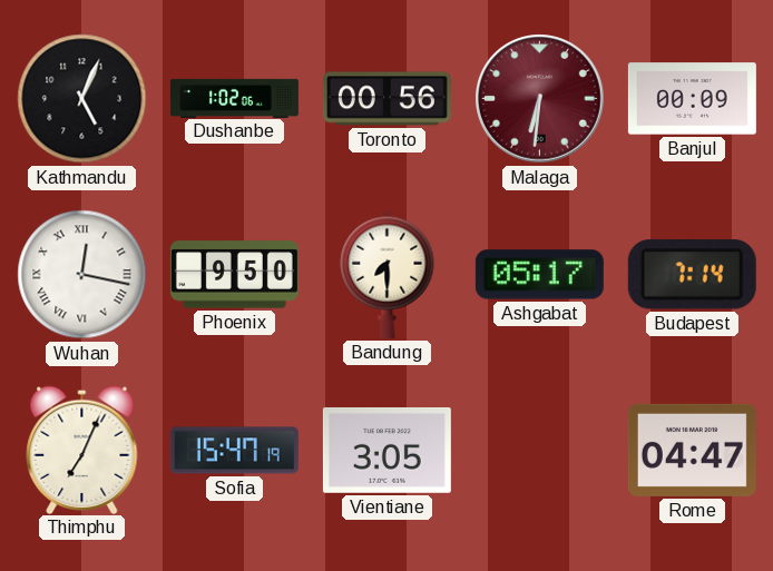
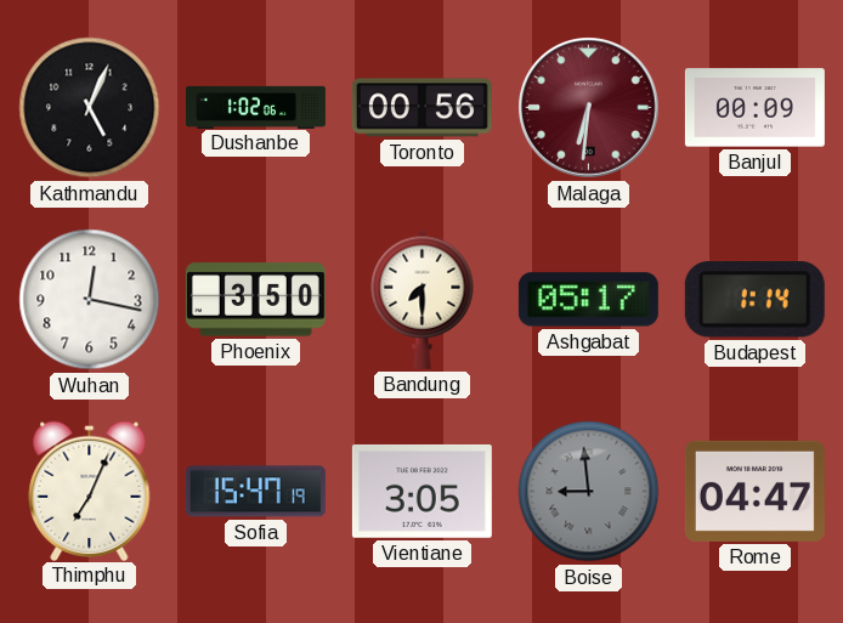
Wuhan numerals: Roman -> Arabic
Phoenix: 9:50 -> 3:50
Budapest: 7:14 -> 1:14
Boise: none -> 8:59
